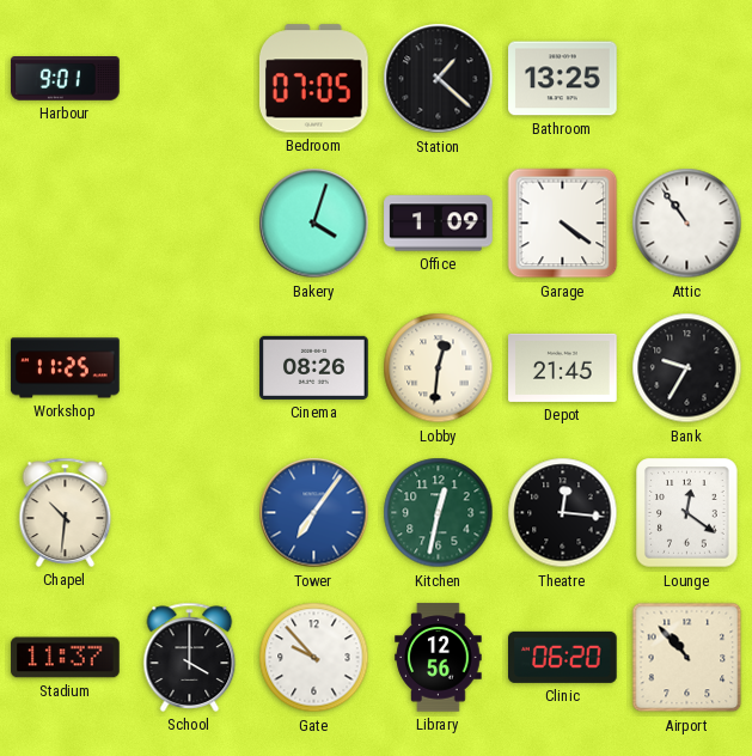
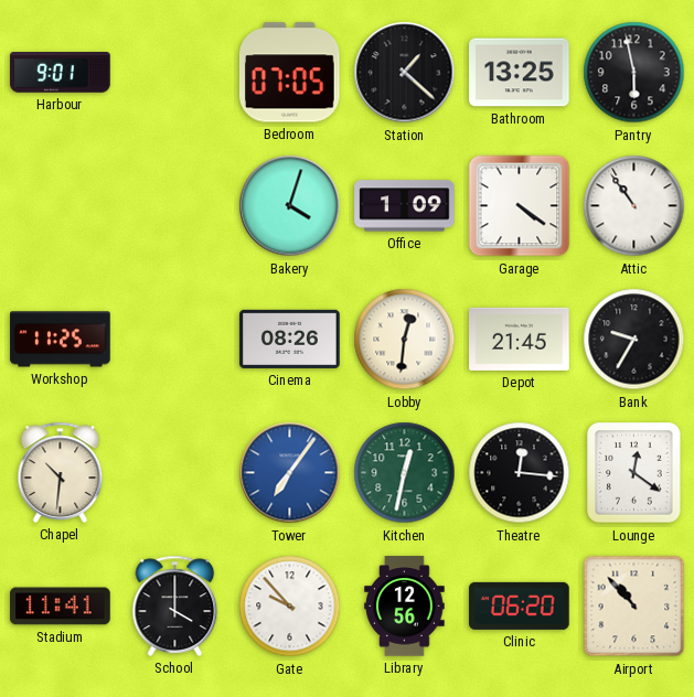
Pantry: none -> 5:58
Stadium: 11:37 -> 11:41
